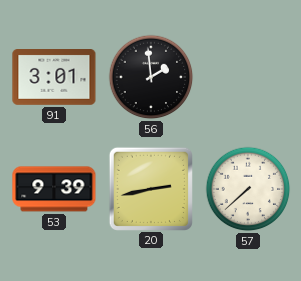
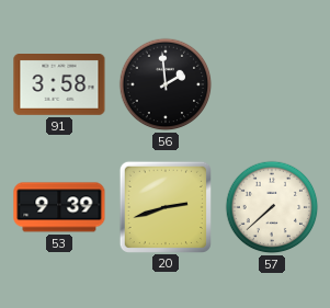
91: 3:01 -> 3:58
20: 2:43 -> 2:42
